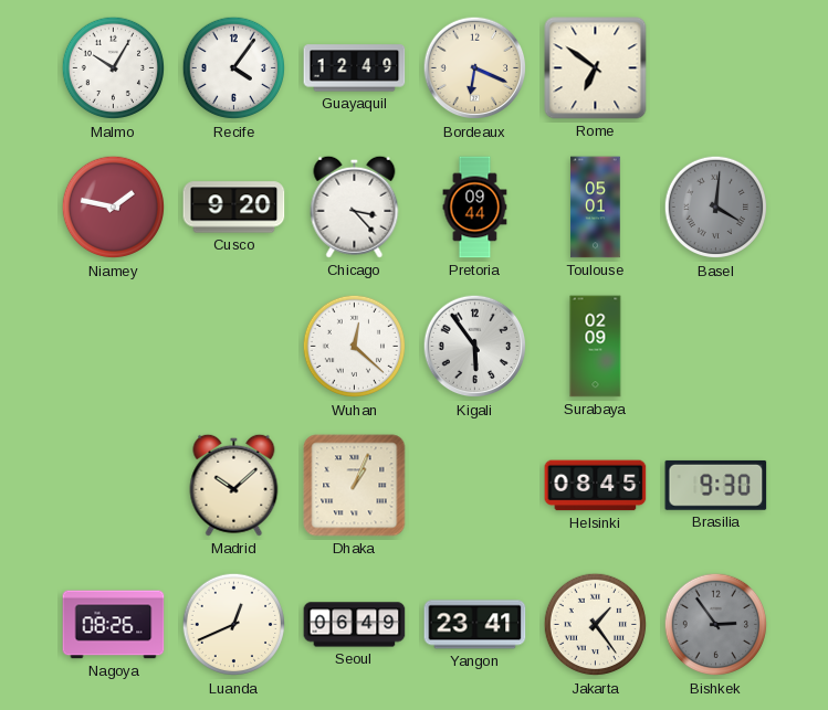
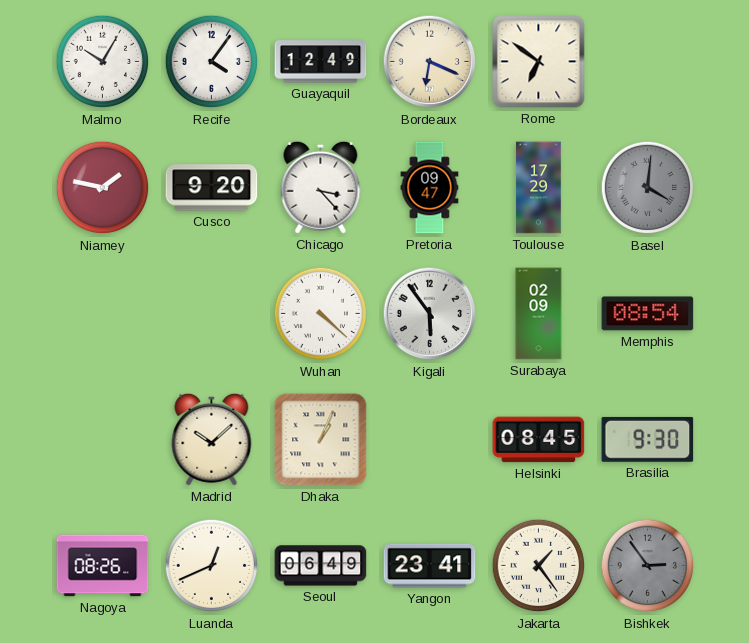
Pretoria: 09:44 -> 09:47
Toulouse: 05:01 -> 17:29
Wuhan: 12:22 -> 4:22
Memphis: none -> 08:54
